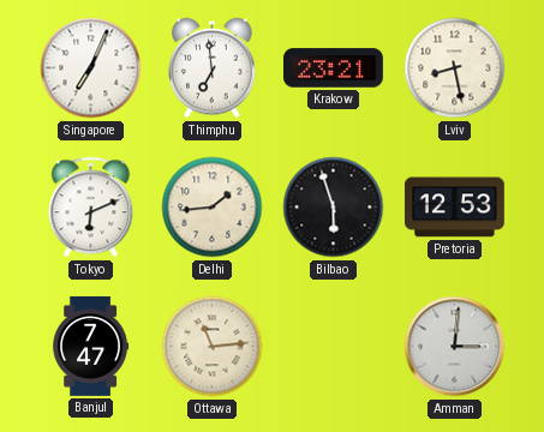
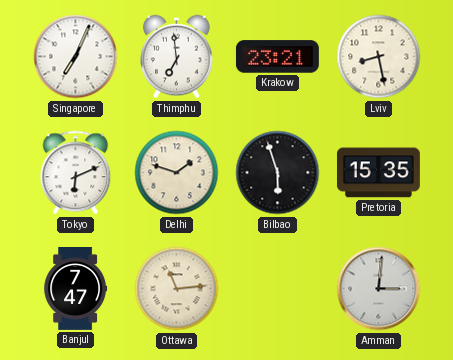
Delhi: 1:44 -> 1:48
Pretoria: 12:53 -> 15:35
